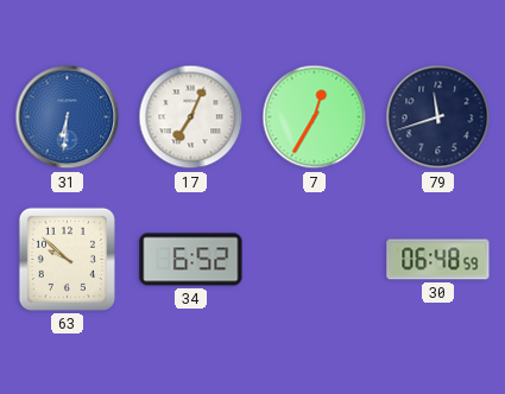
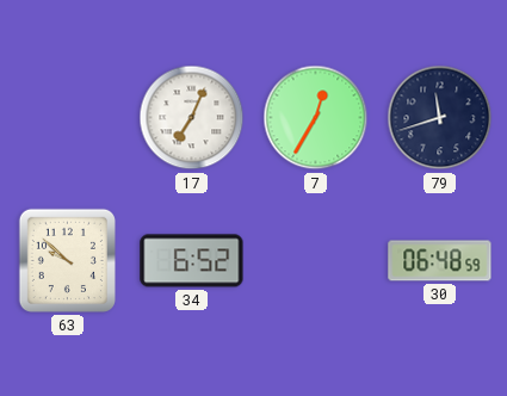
31: 6:31 -> none
